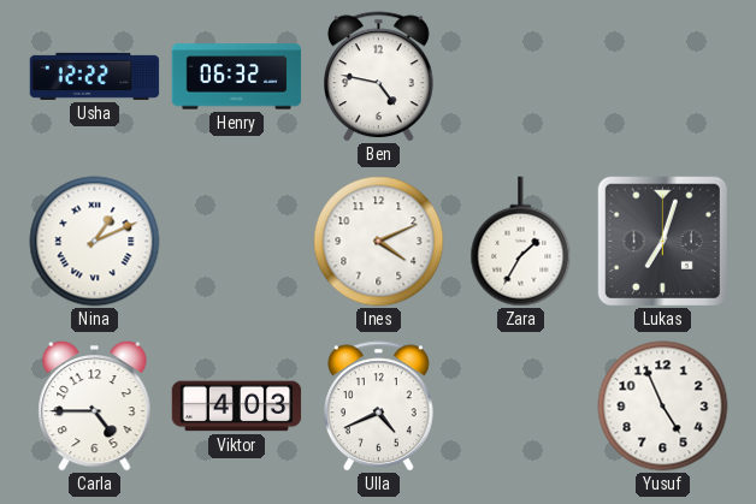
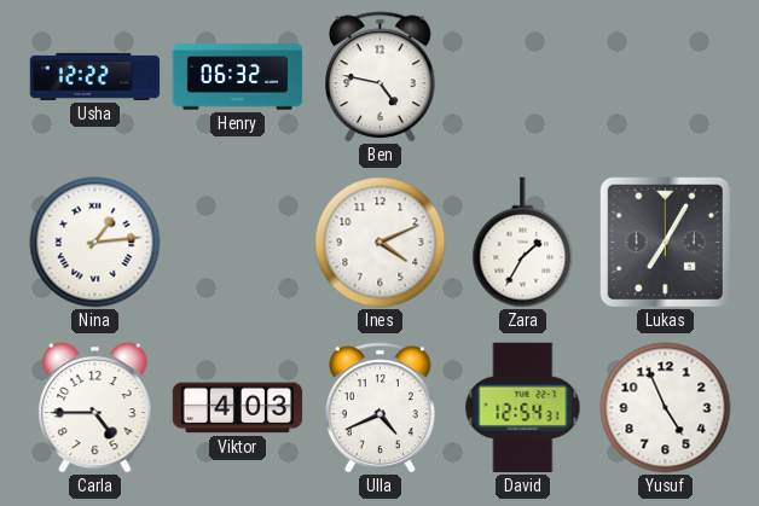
Nina: 1:11 -> 1:14
Lukas: 7:03 -> 7:05
David: none -> 12:54
